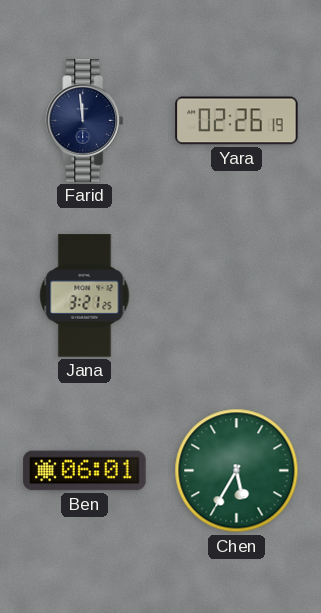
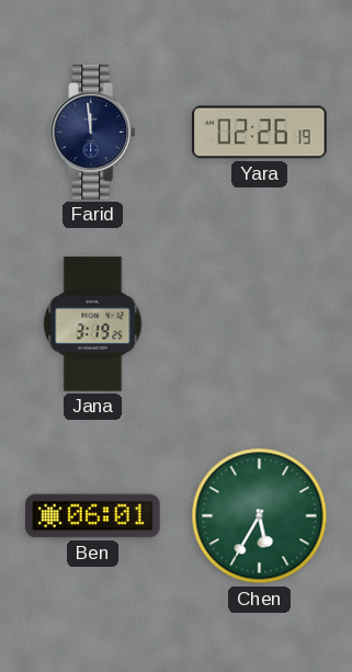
Jana: 3:21 -> 3:19
